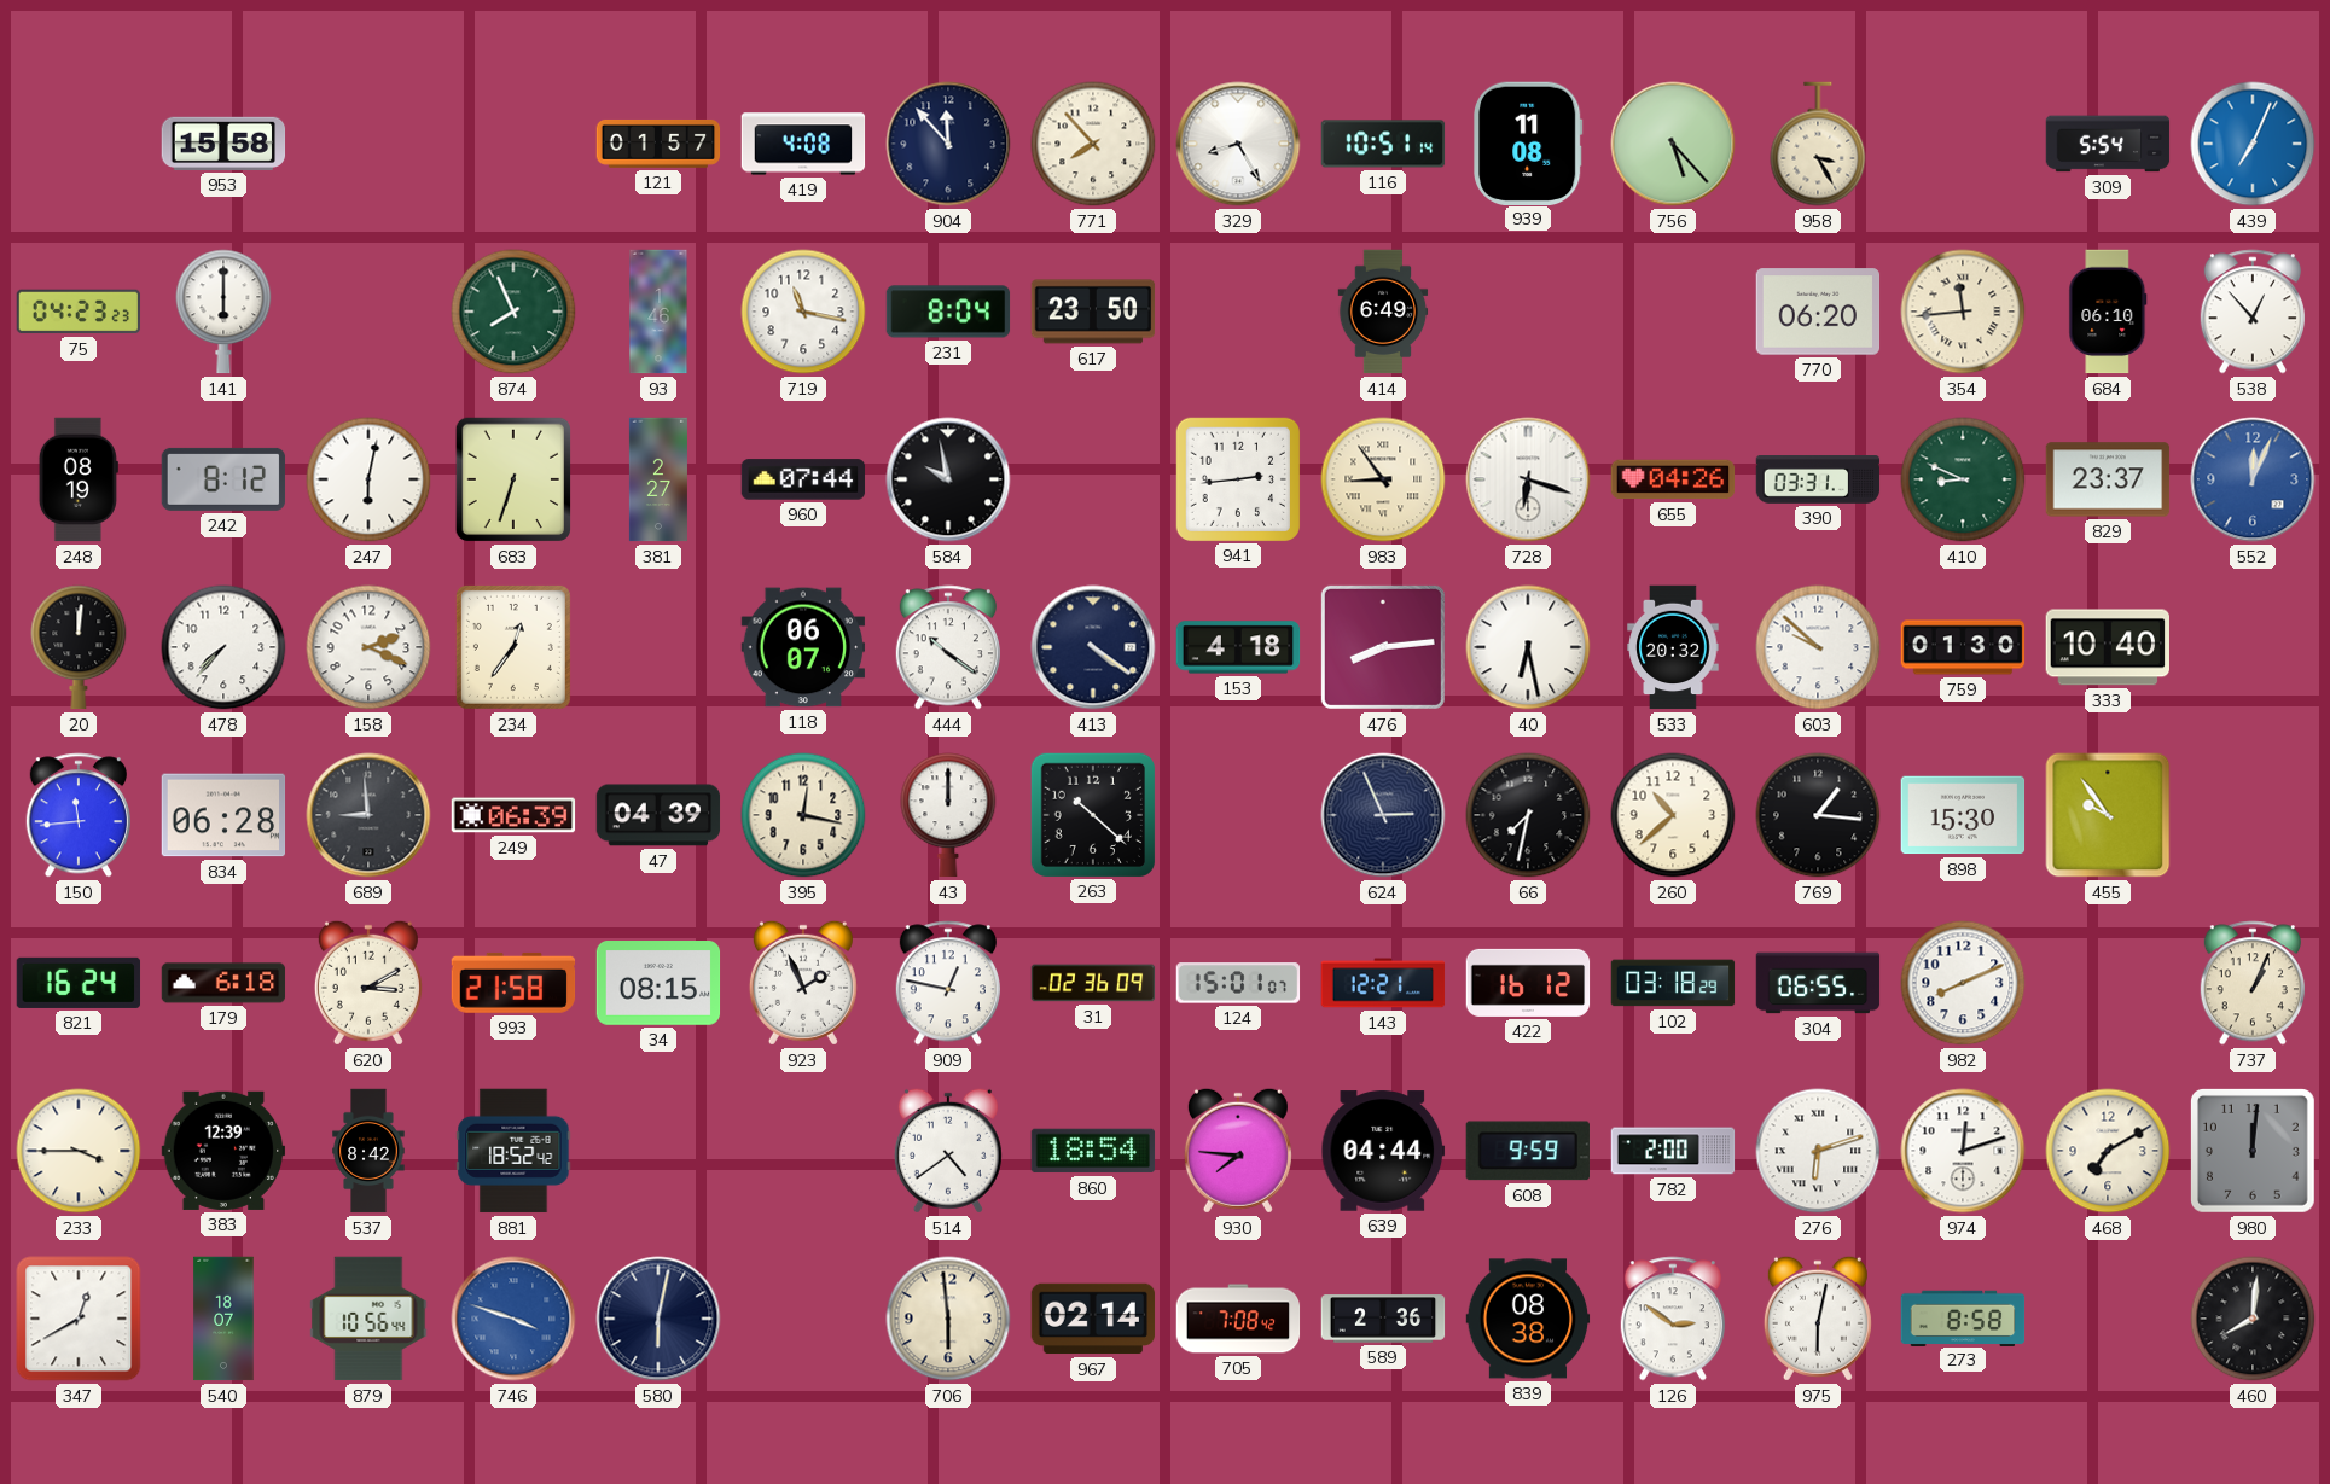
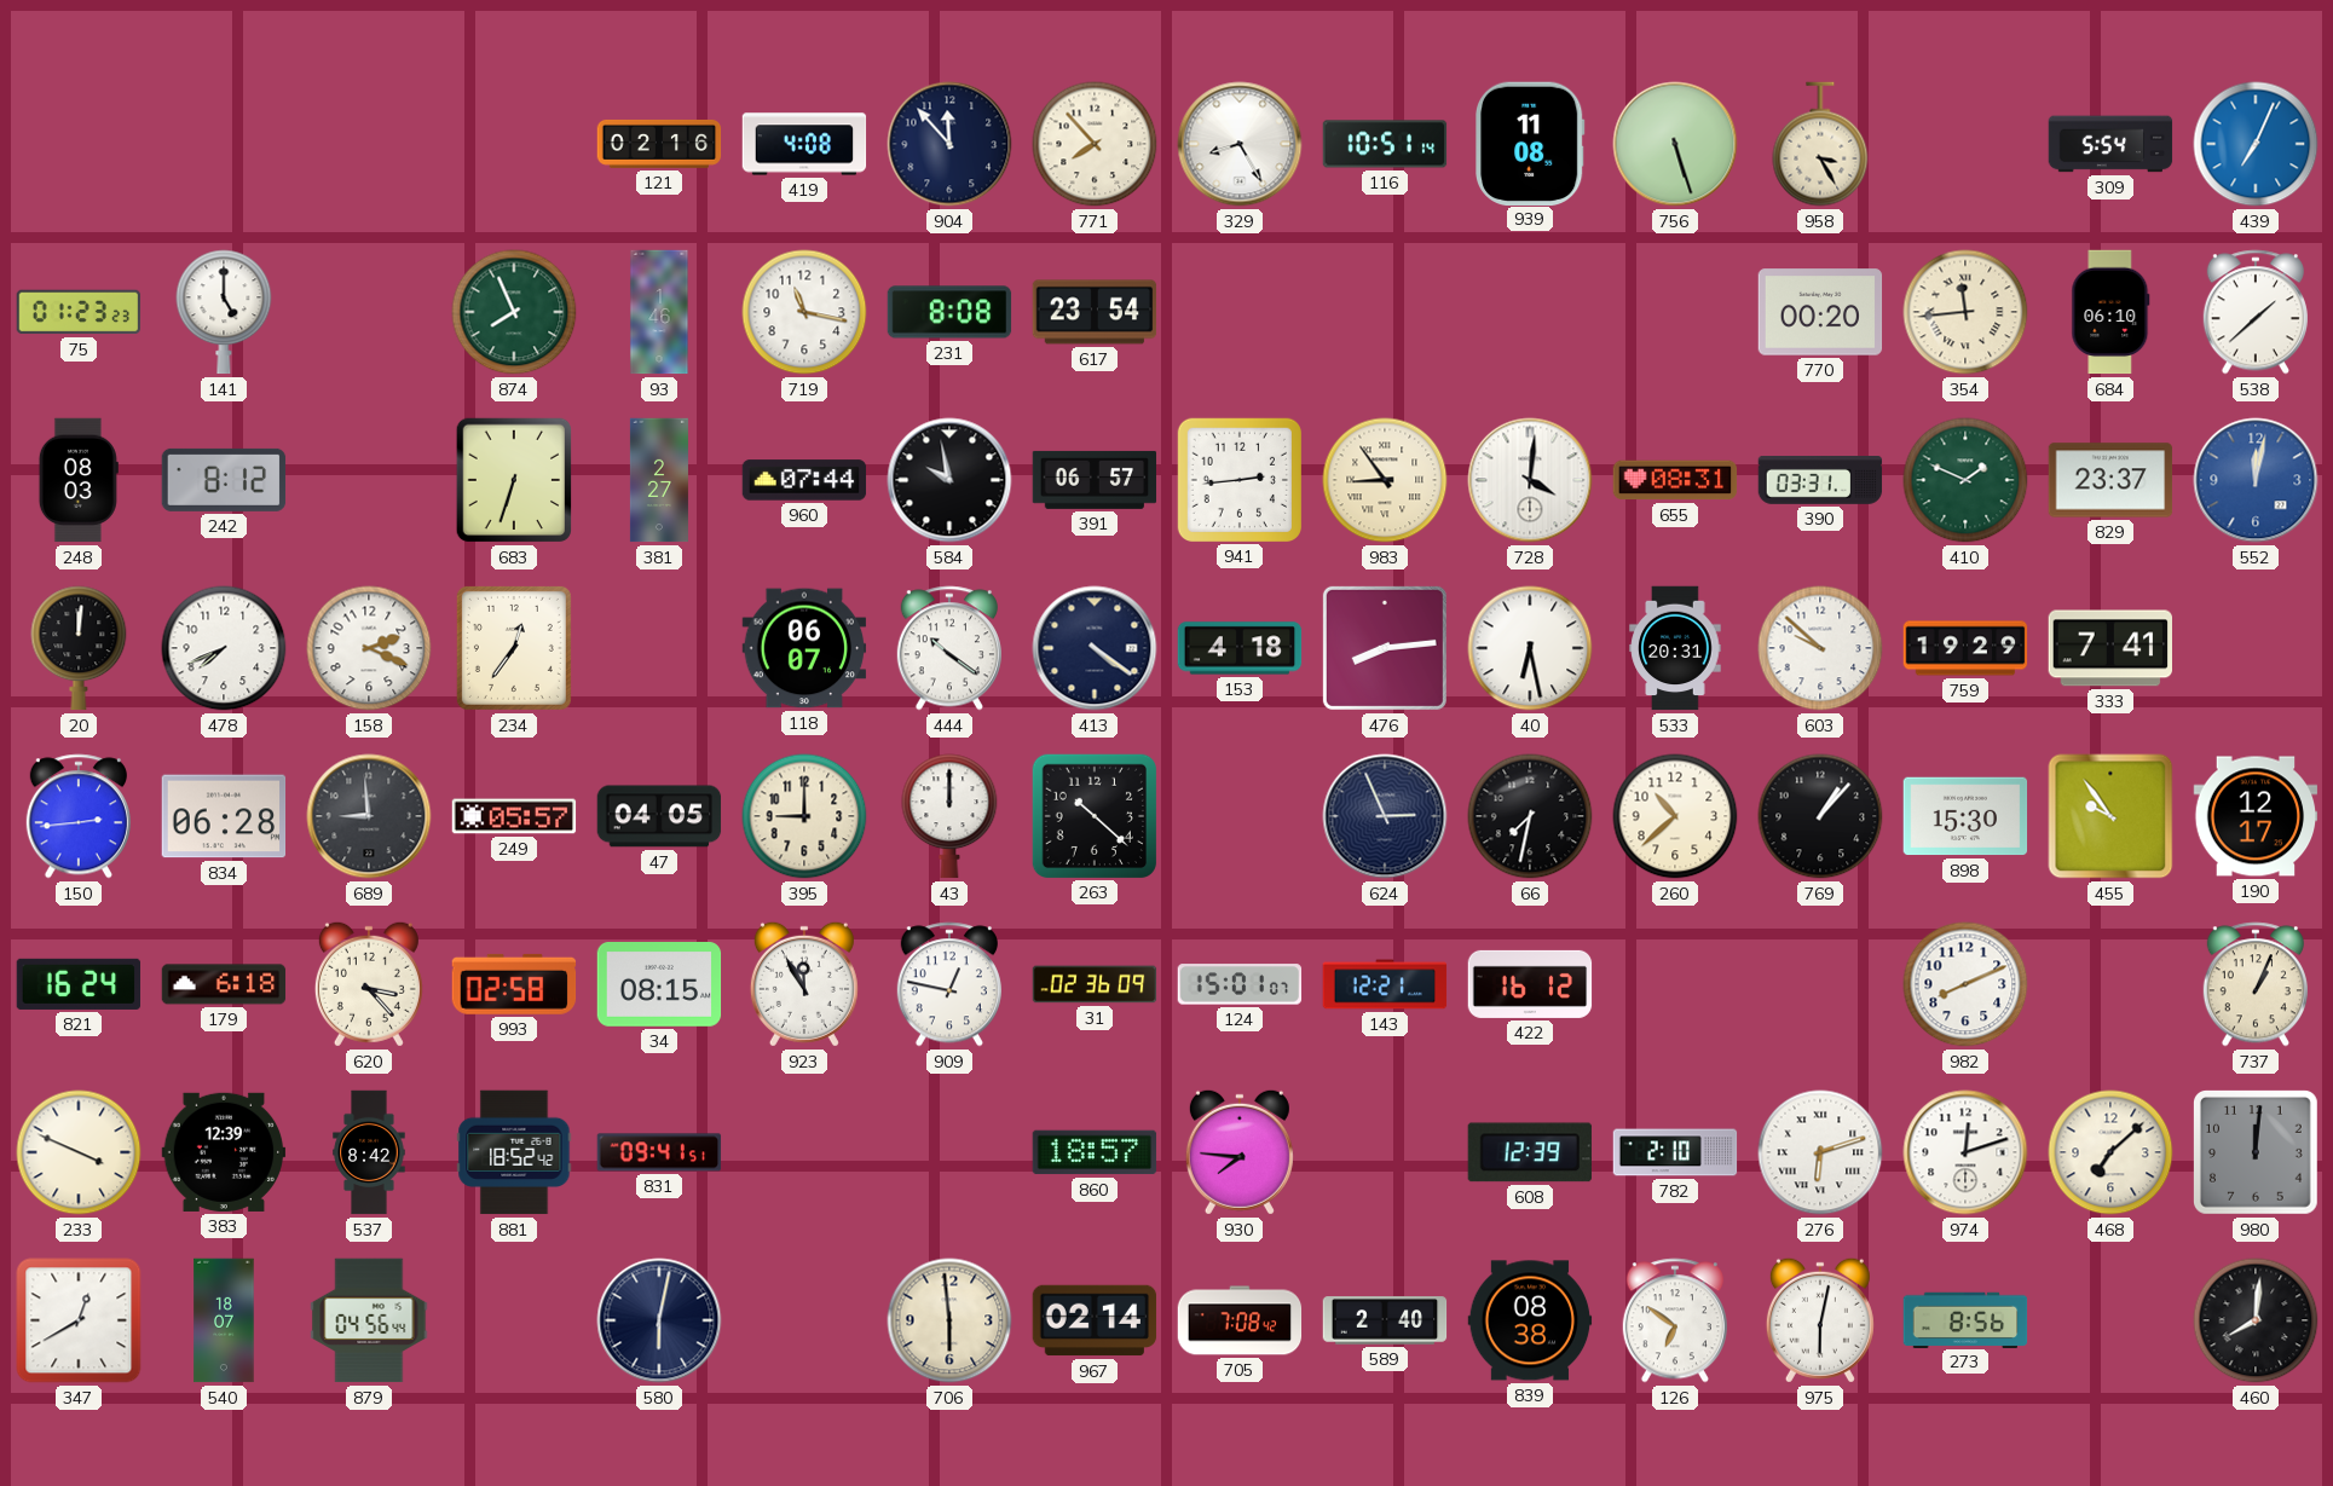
953: 15:58 -> none
121: 01:57 -> 02:16
756: 5:23 -> 5:27
75: 04:23 -> 01:23
141: 6:00 -> 5:00
231: 8:04 -> 8:08
617: 23:50 -> 23:54
414: 6:49 -> none
770: 06:20 -> 00:20
538: 12:53 -> 1:38
248: 08:19 -> 08:03
247: 6:02 -> none
391: none -> 06:57
728: 6:18 -> 4:01
655: 04:26 -> 08:31
410: 8:49 -> 1:49
552: 12:04 -> 12:02
478: 7:37 -> 7:41
533: 20:32 -> 20:31
759: 01:30 -> 19:29
333: 10:40 -> 7:41
150: 11:44 -> 2:44
249: 06:39 -> 05:57
47: 04:39 -> 04:05
395: 12:17 -> 9:00
769: 1:16 -> 1:07
190: none -> 12:17
620: 3:10 -> 3:23
993: 21:58 -> 02:58
923: 1:56 -> 11:55
102: 03:18 -> none
304: 06:55 -> none
233: 3:45 -> 3:49
831: none -> 09:41
514: 4:39 -> none
860: 18:54 -> 18:57
639: 04:44 -> none
608: 9:59 -> 12:39
782: 2:00 -> 2:10
468: 7:10 -> 7:08
879: 10:56 -> 04:56
746: 3:48 -> none
589: 2:36 -> 2:40
126: 2:51 -> 6:51
273: 8:58 -> 8:56
